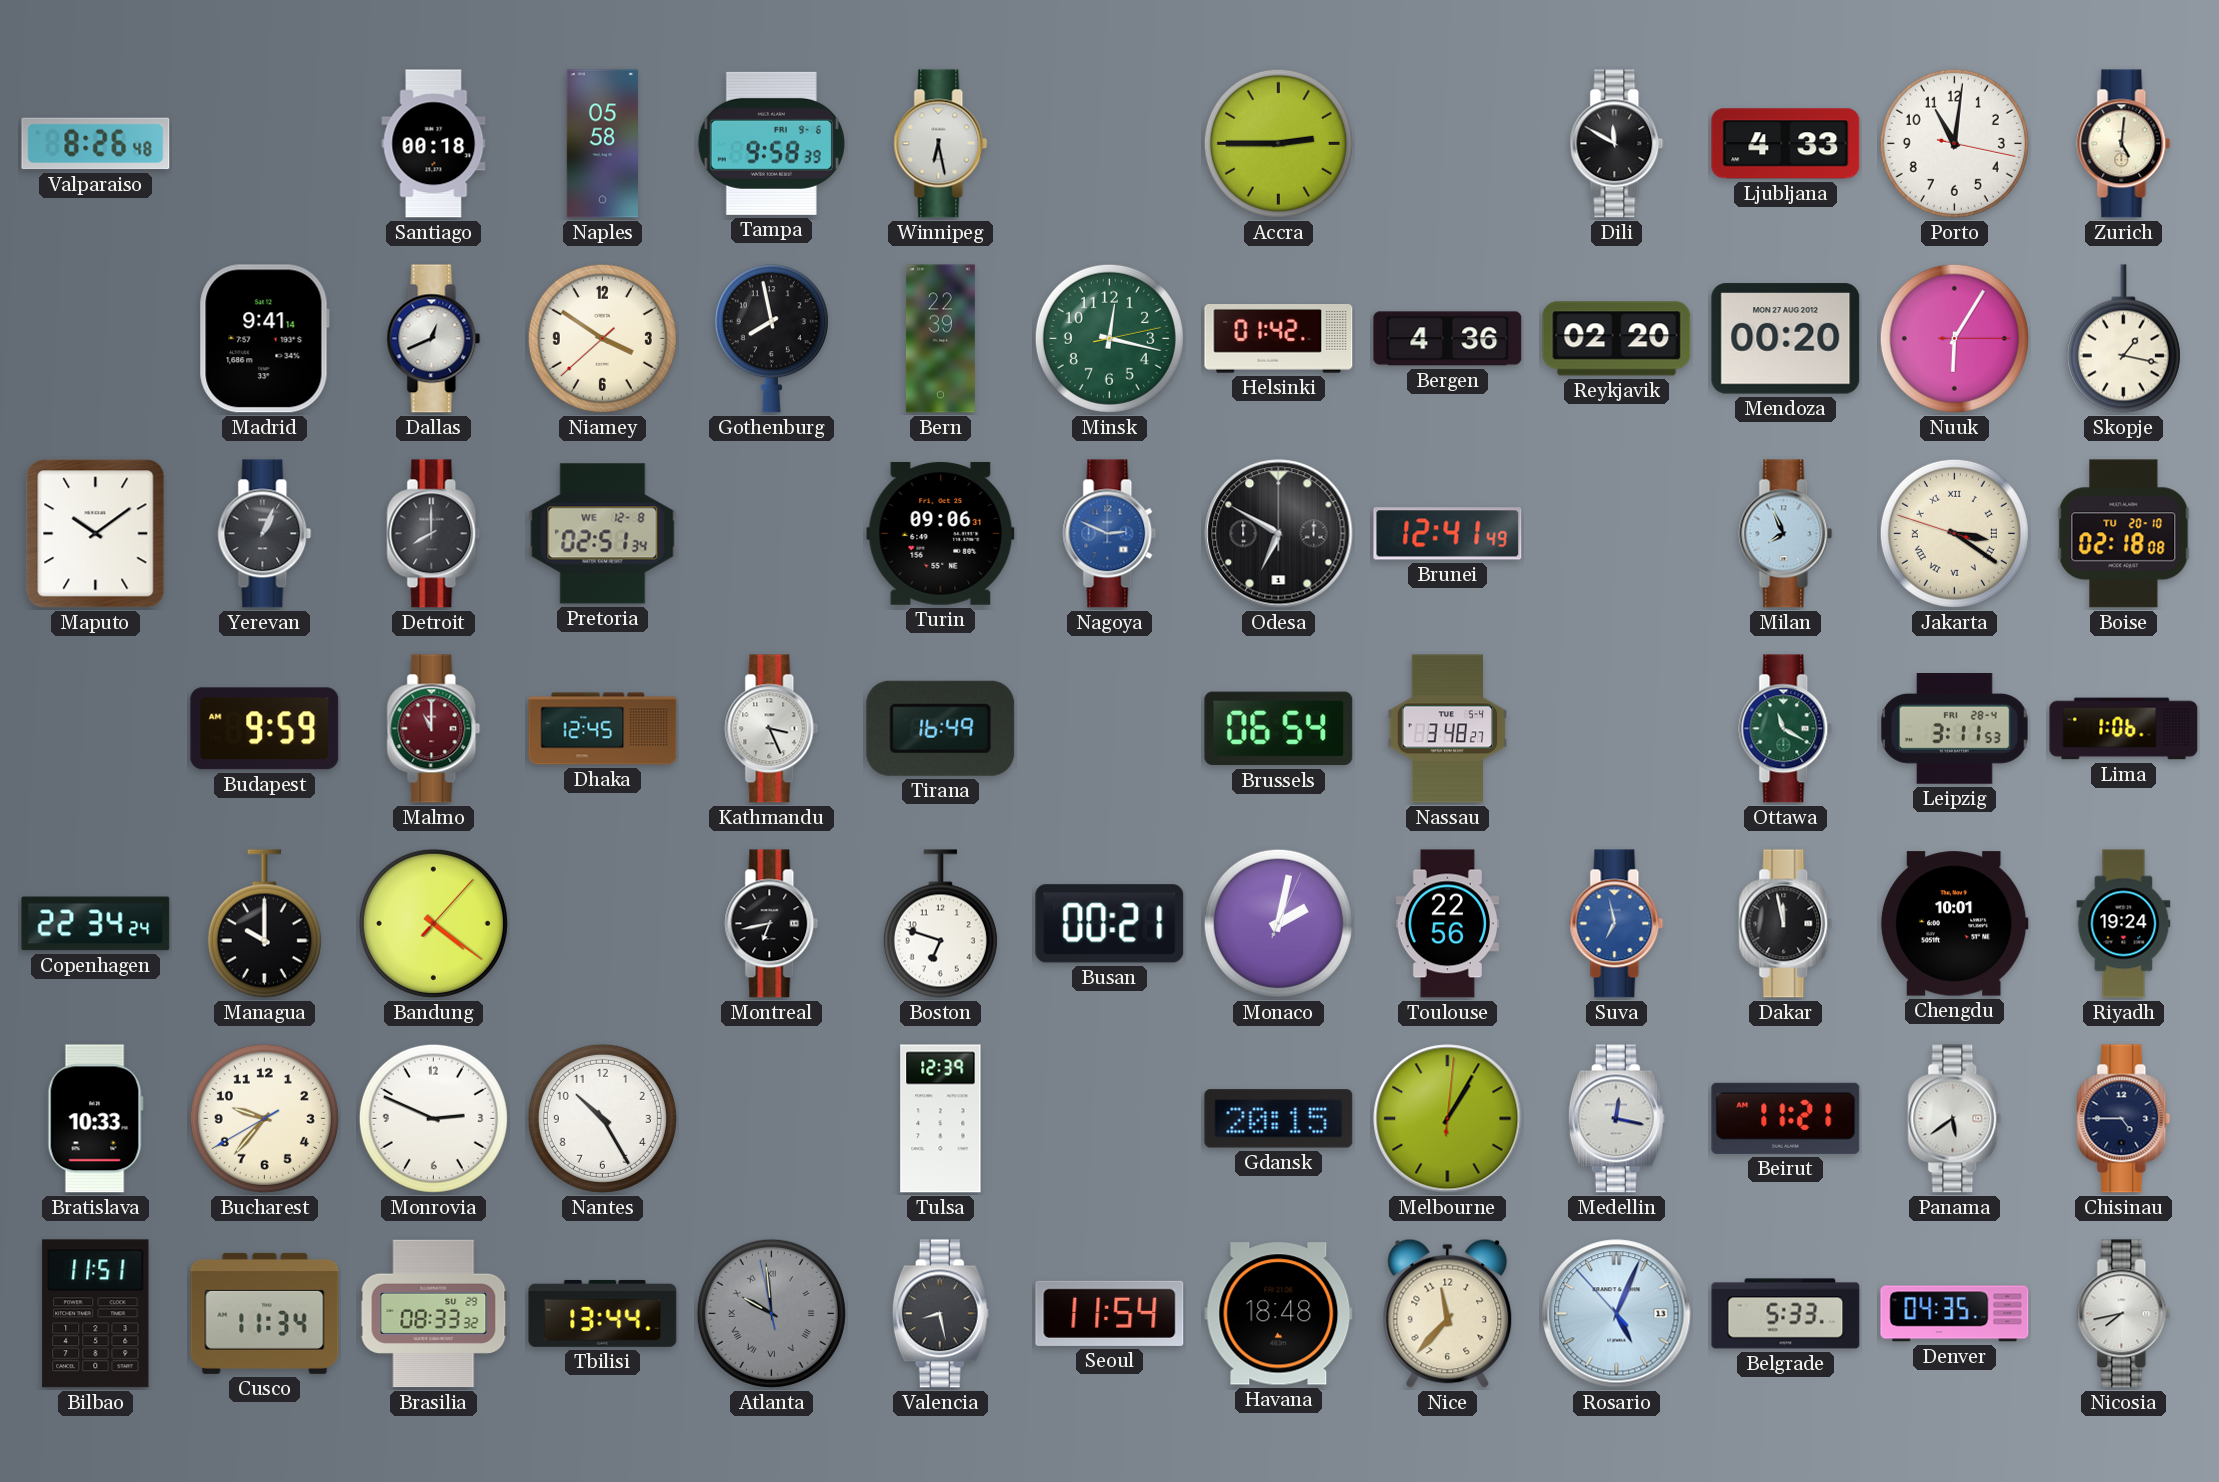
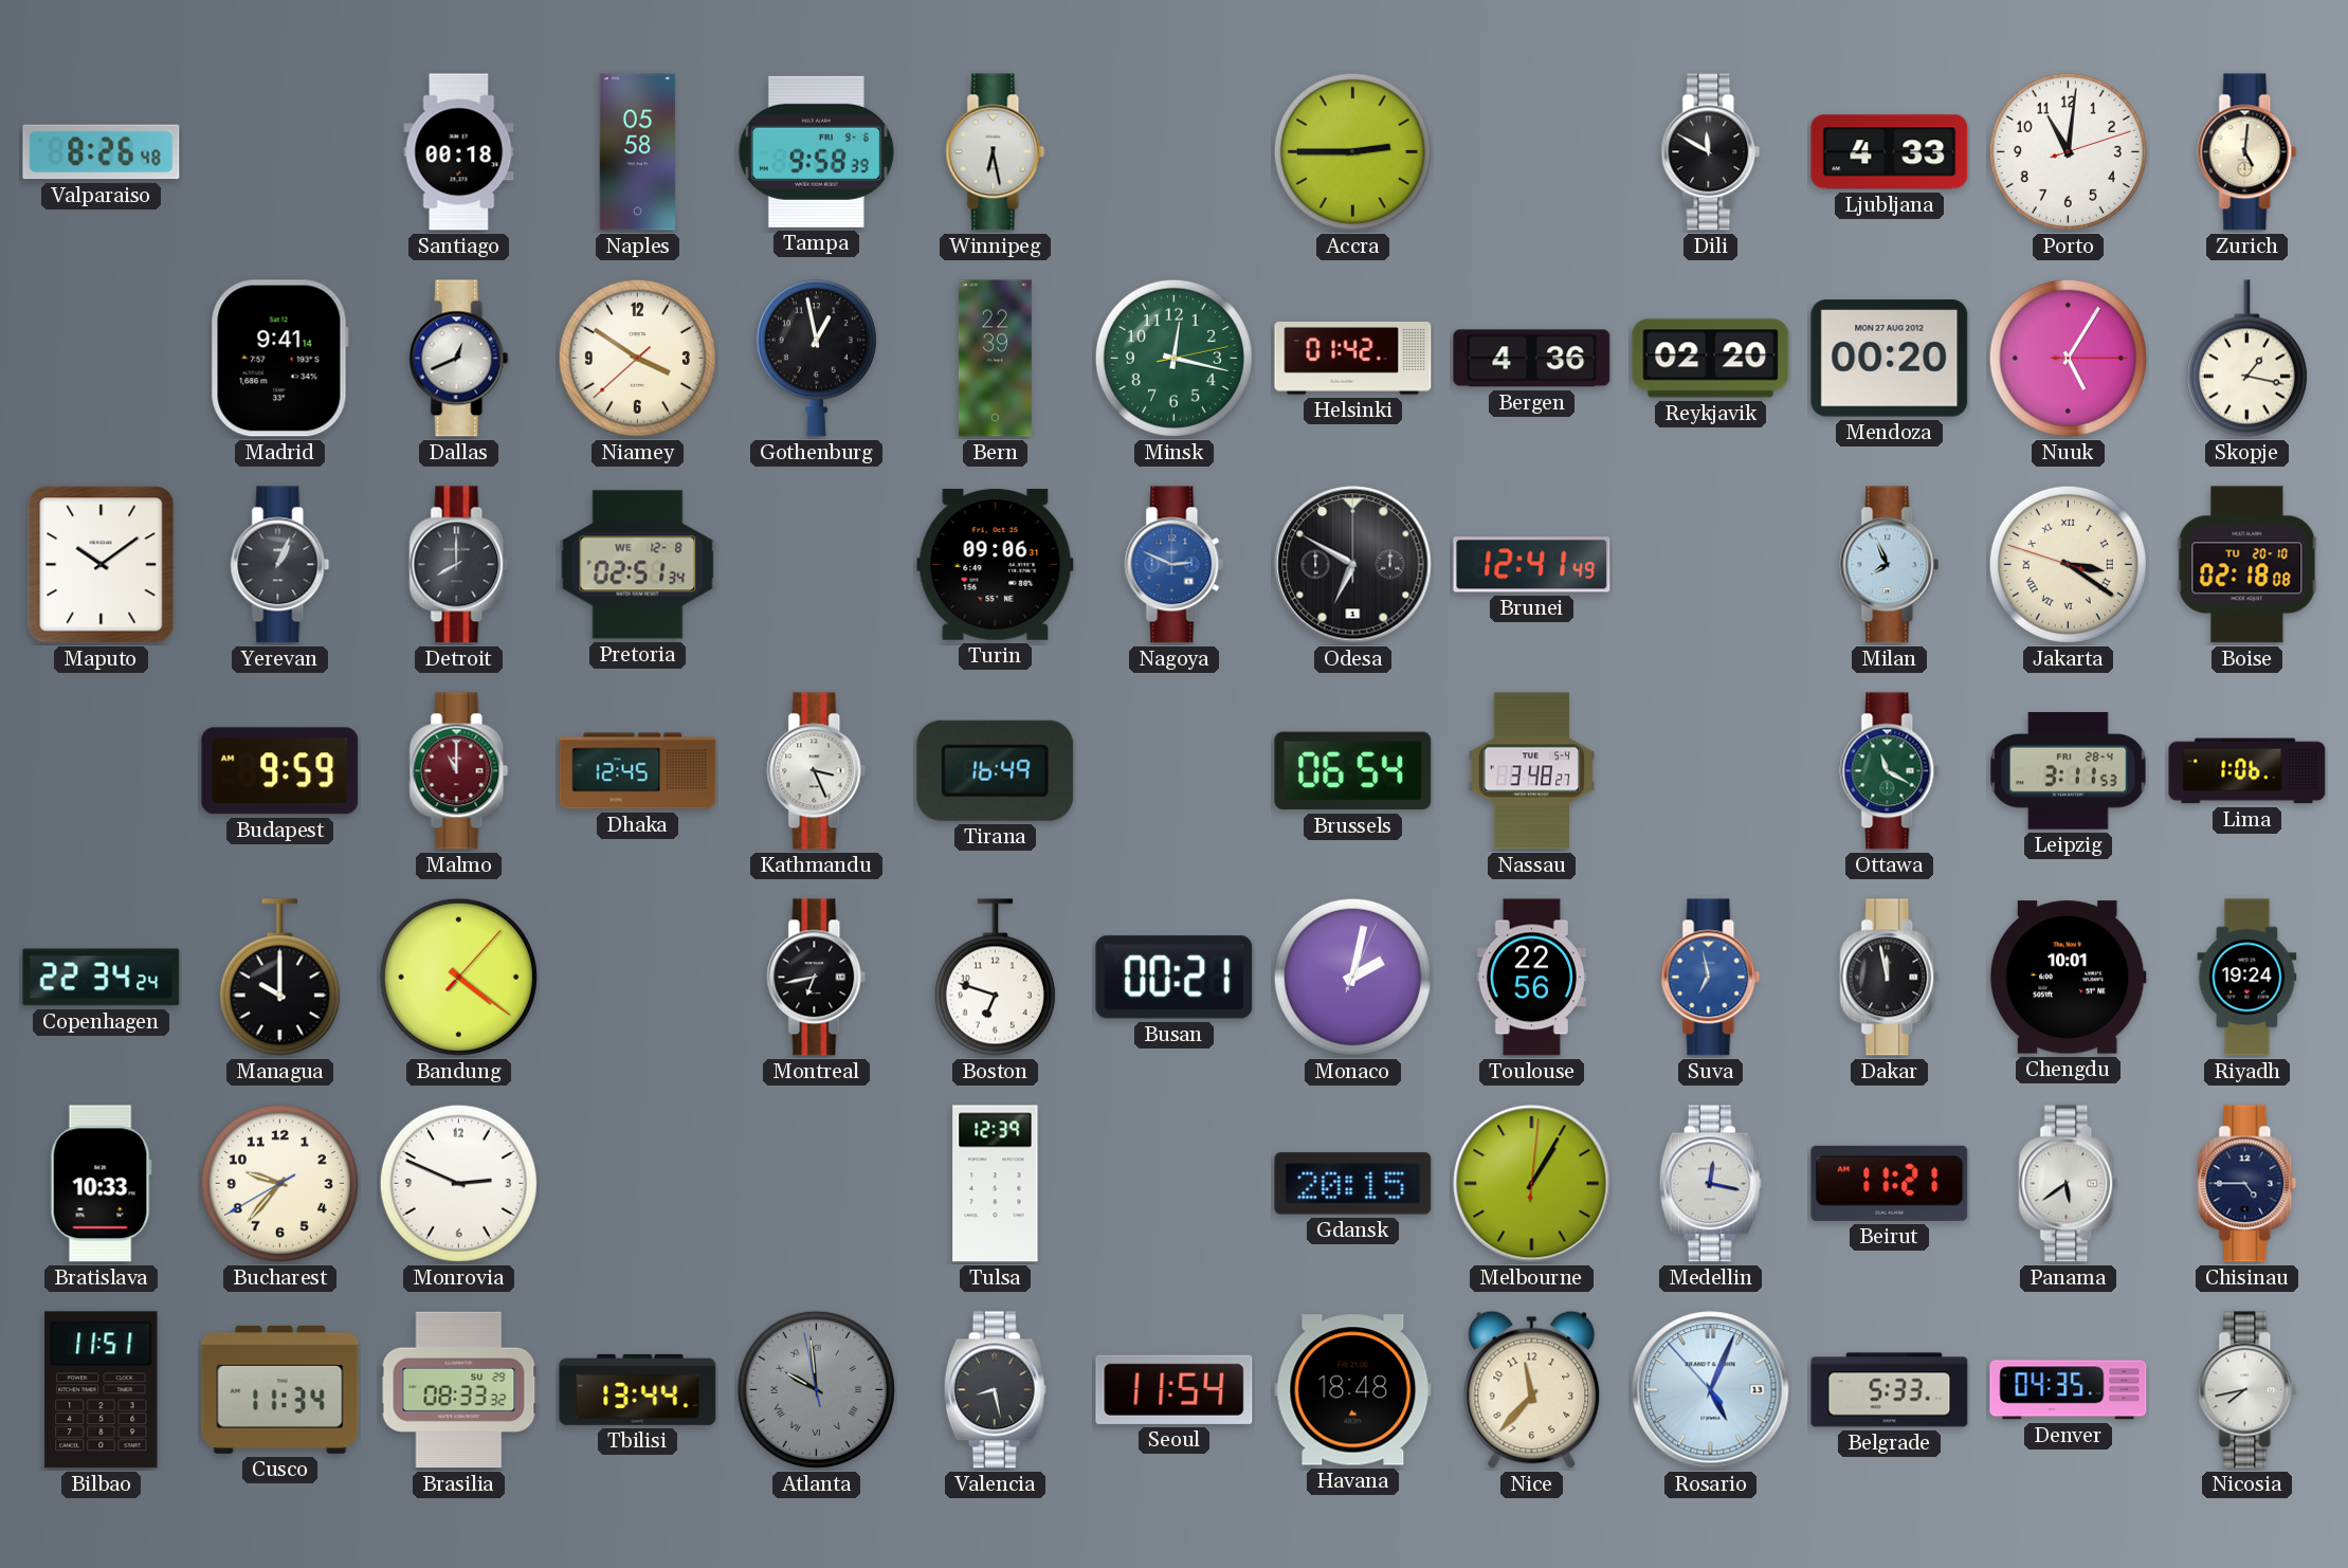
Porto: 11:01:17 -> 11:01:12
Gothenburg: 7:58 -> 12:58
Nuuk: 6:05 -> 5:05
Nantes: 10:25 -> none
